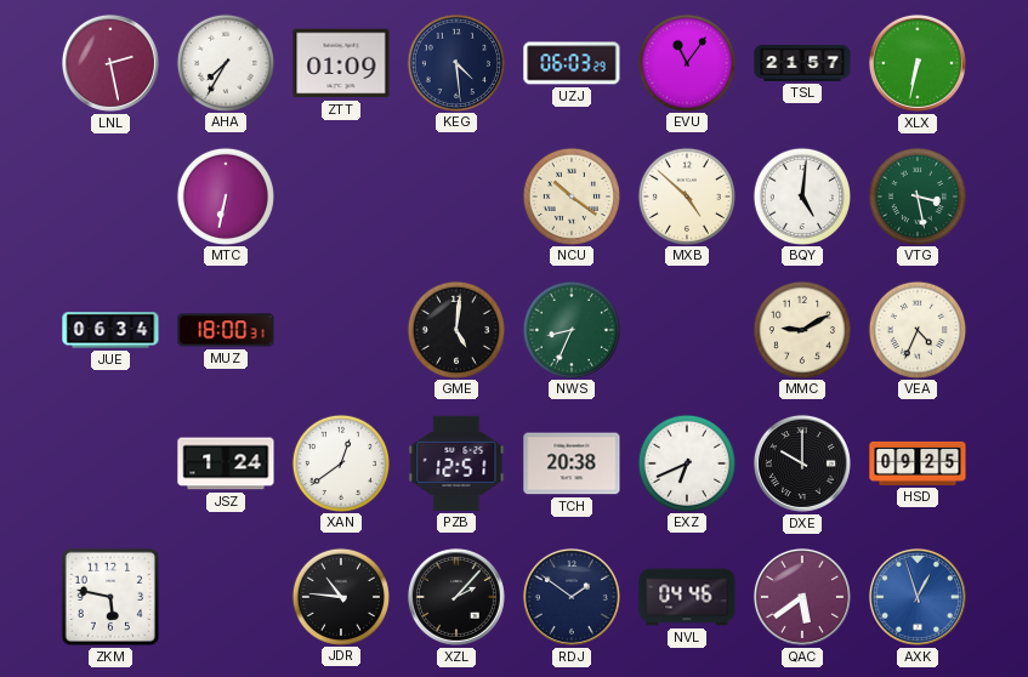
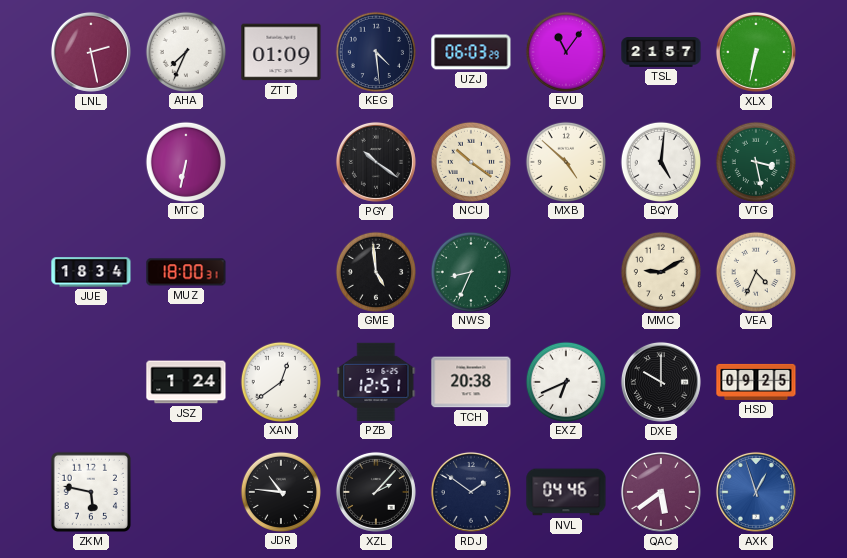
AHA: 7:35 -> 7:34
PGY: none -> 10:21
JUE: 06:34 -> 18:34
GME: 5:01 -> 4:59
